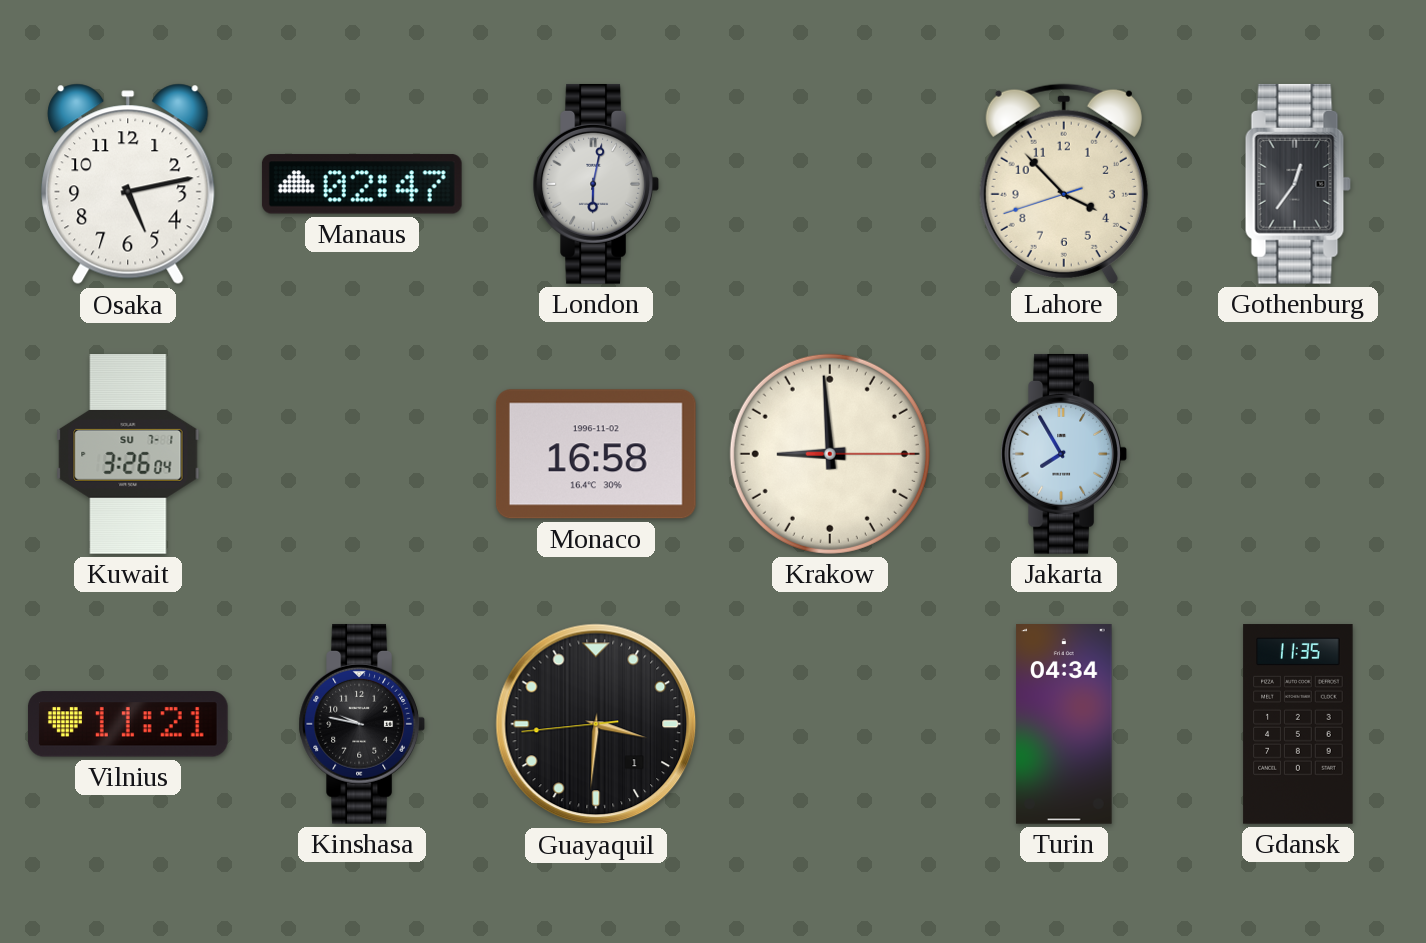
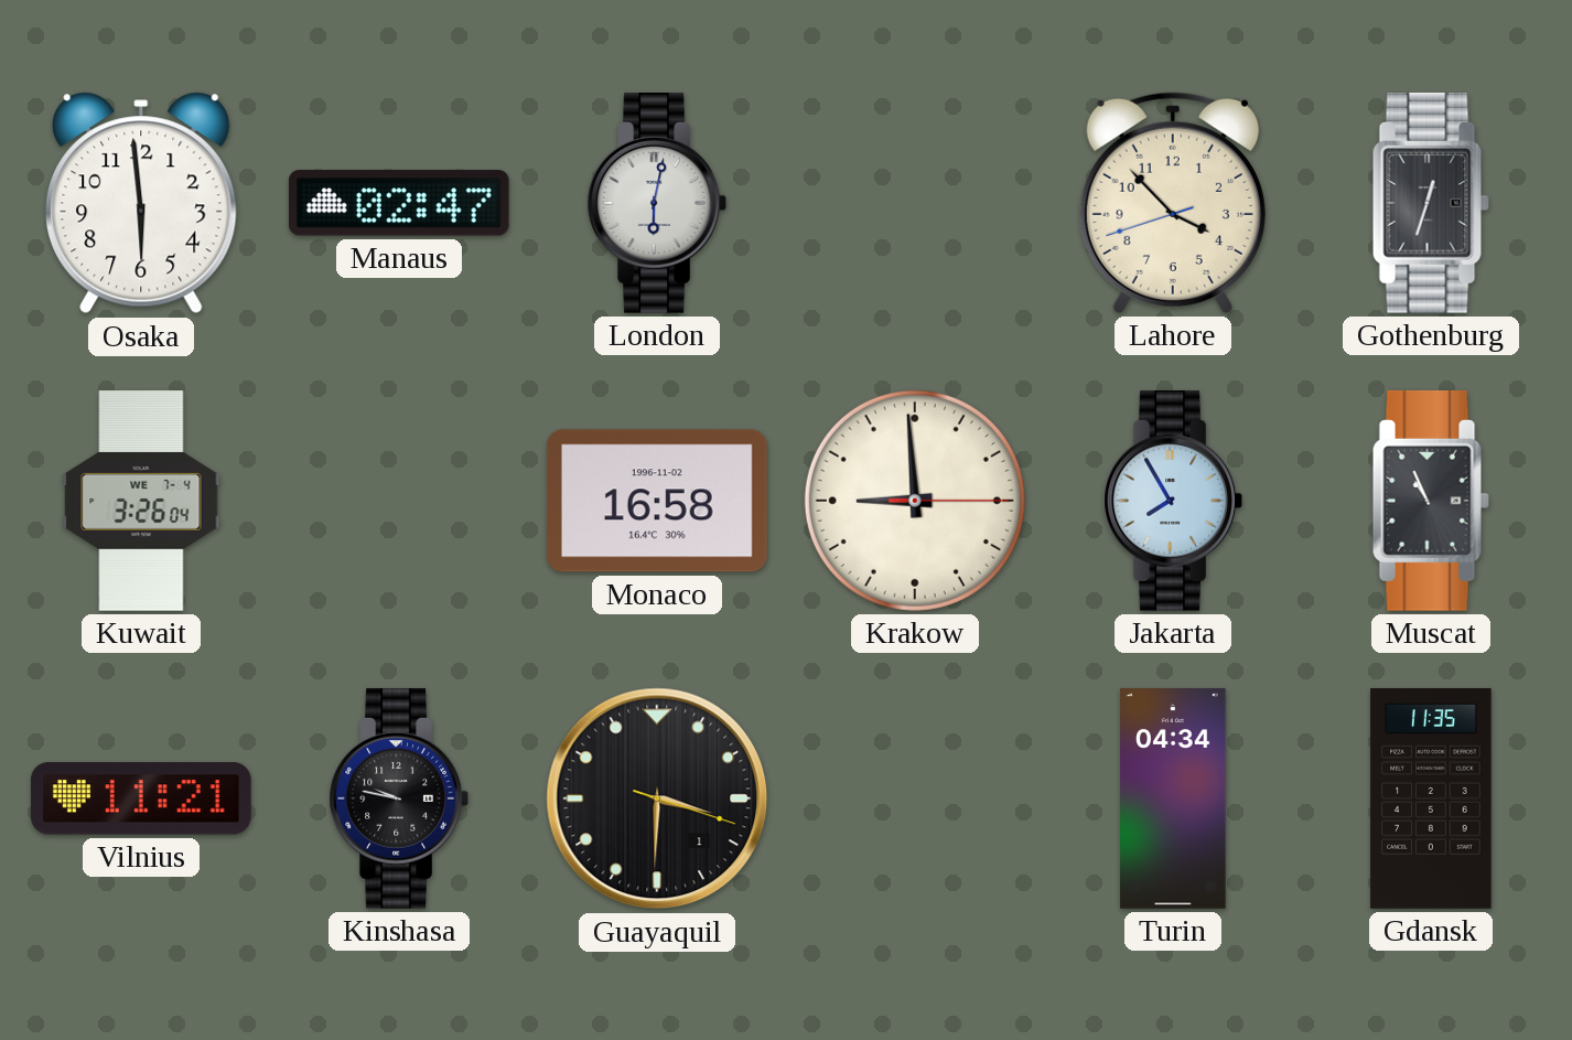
Osaka: 5:13 -> 5:59
Gothenburg: 12:36 -> 12:33
Kuwait date: SU 7-1 -> WE 7-4
Muscat: none -> 10:56
Guayaquil: 3:30:44 -> 3:30:18
